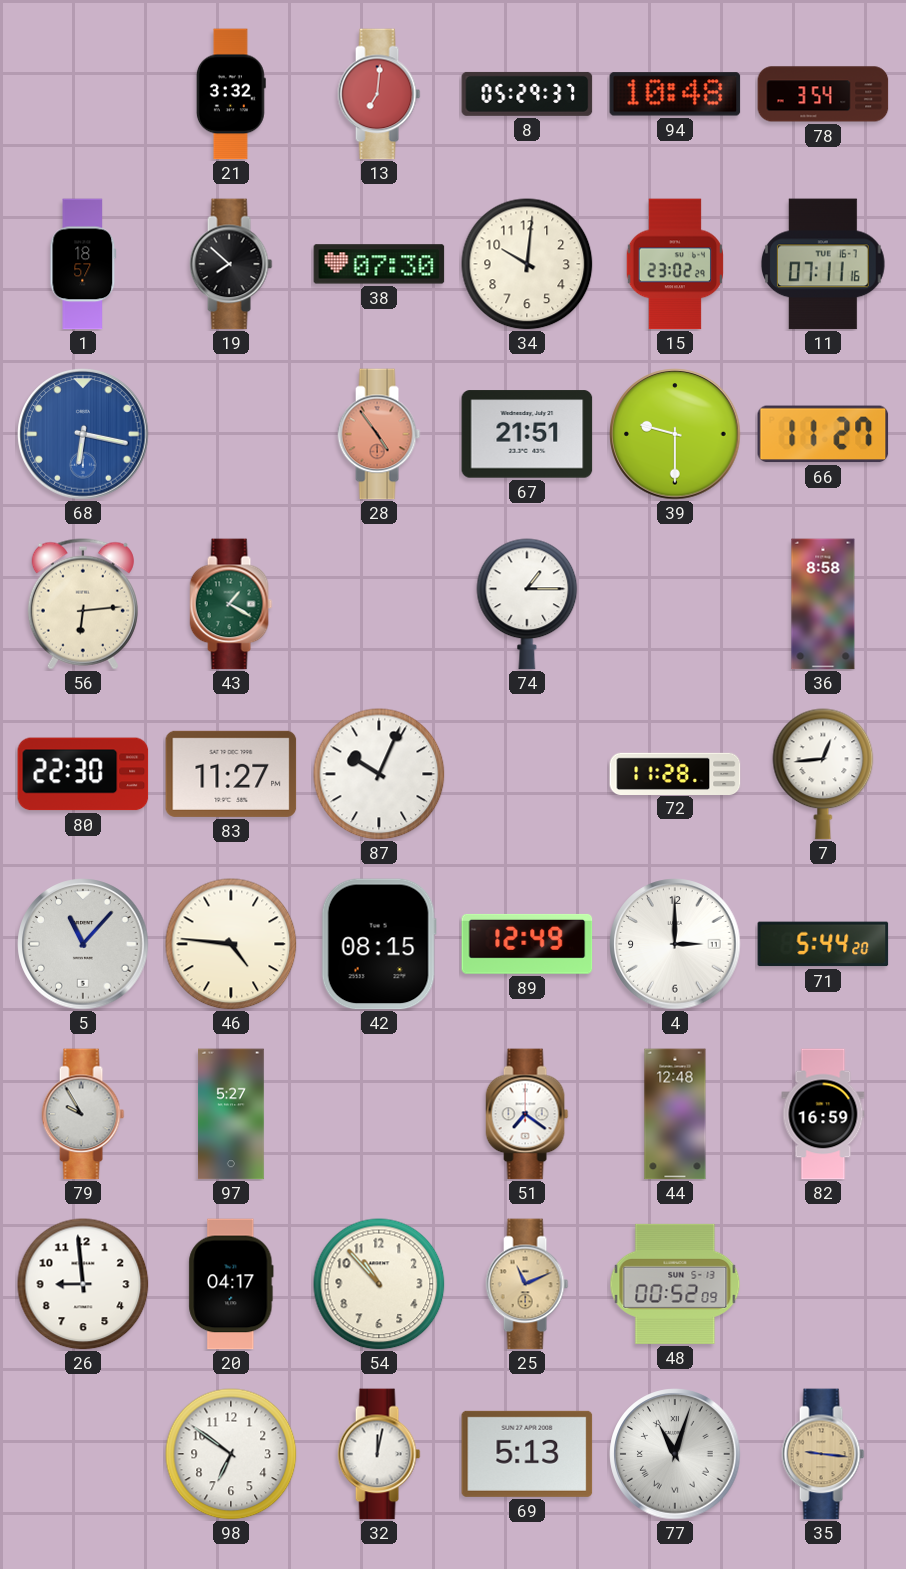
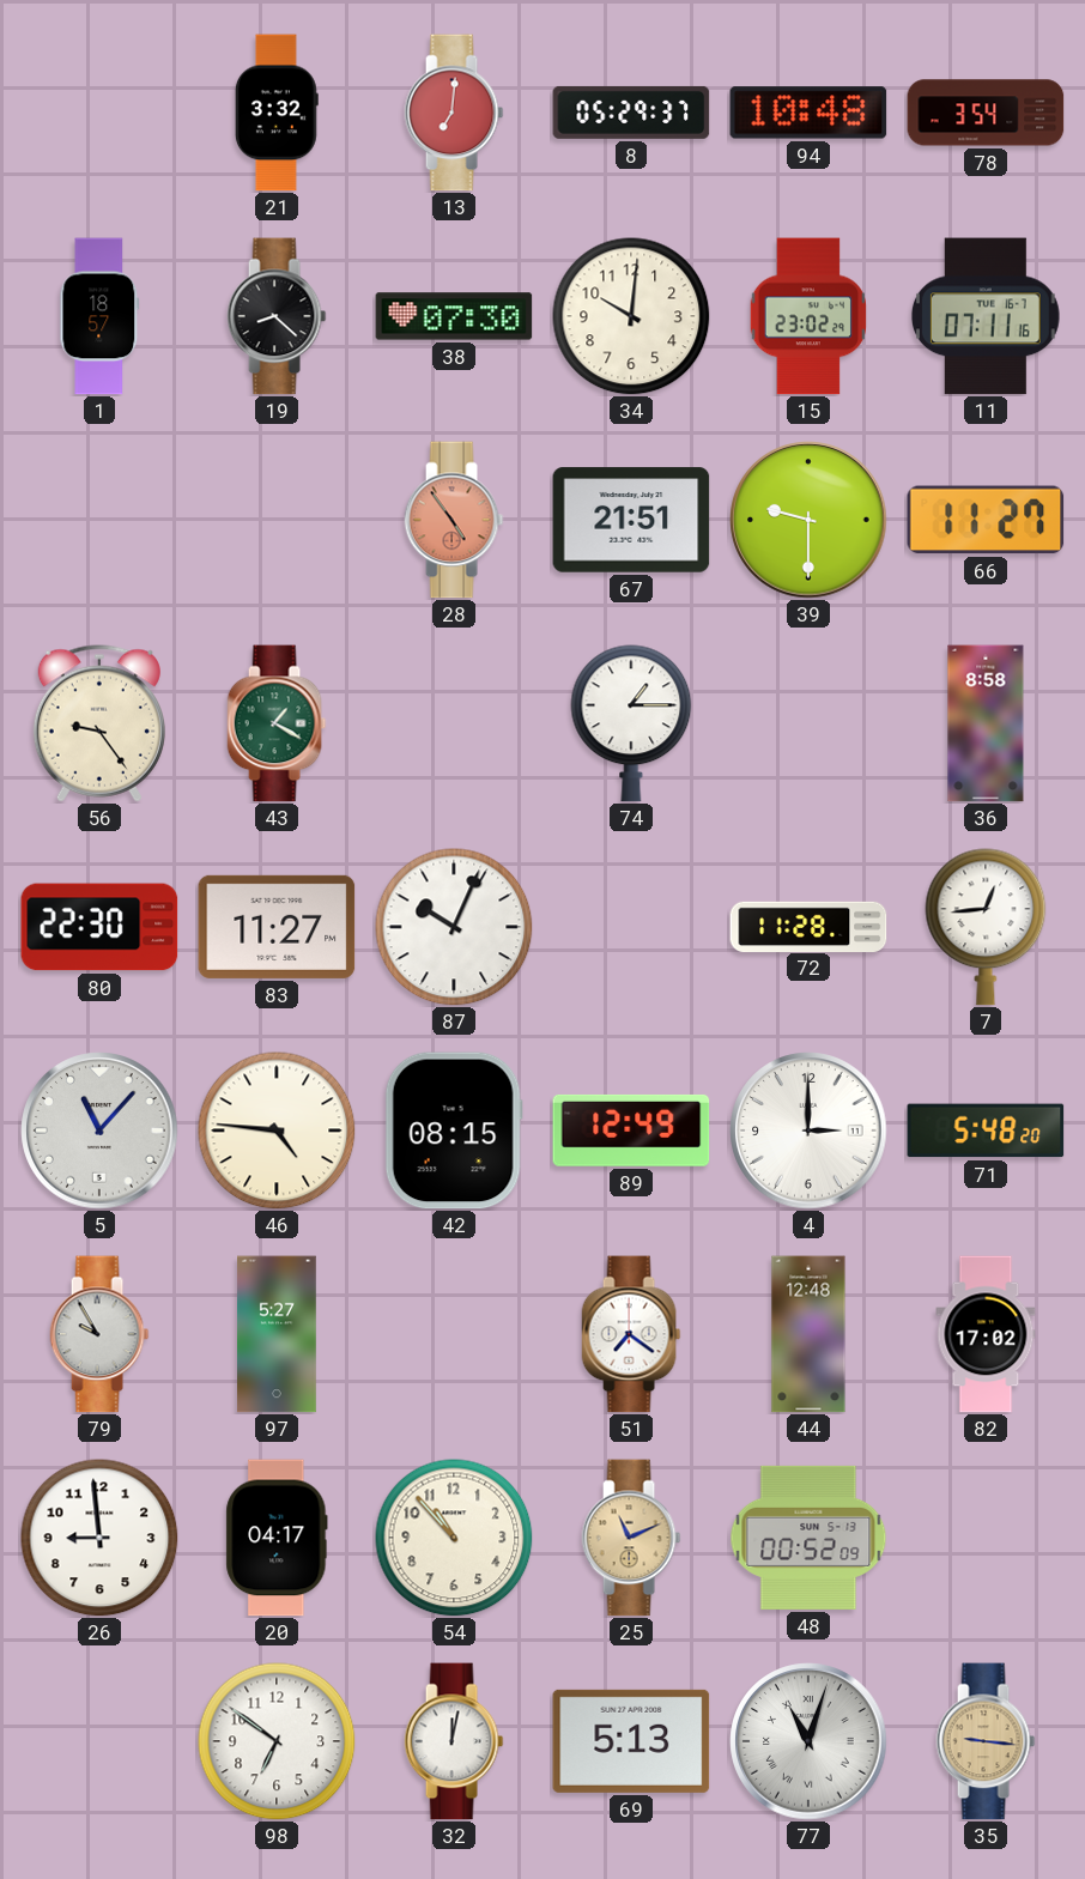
19: 7:52 -> 8:22
68: 6:17 -> none
56: 6:14 -> 9:24
71: 5:44 -> 5:48
82: 16:59 -> 17:02
